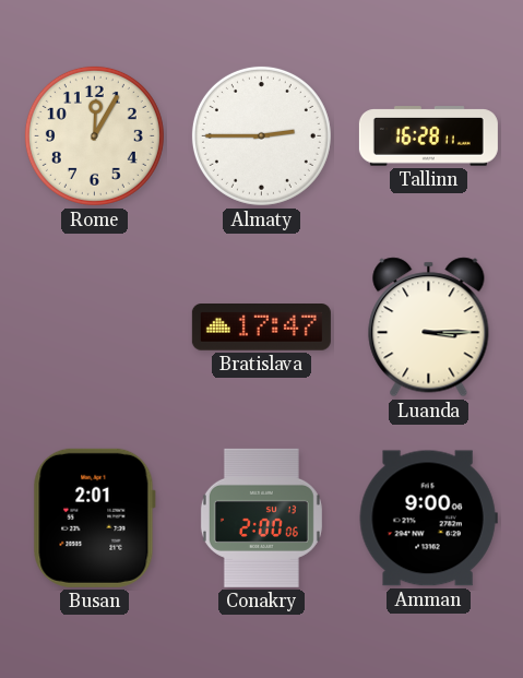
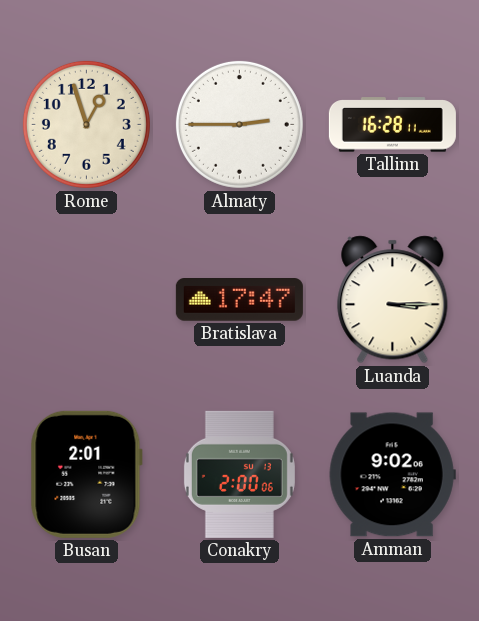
Rome: 12:05 -> 12:57
Amman: 9:00 -> 9:02
